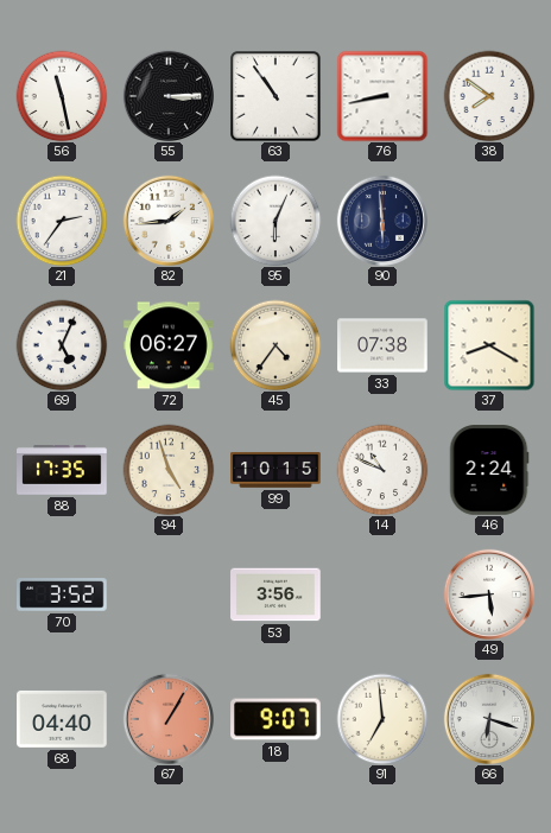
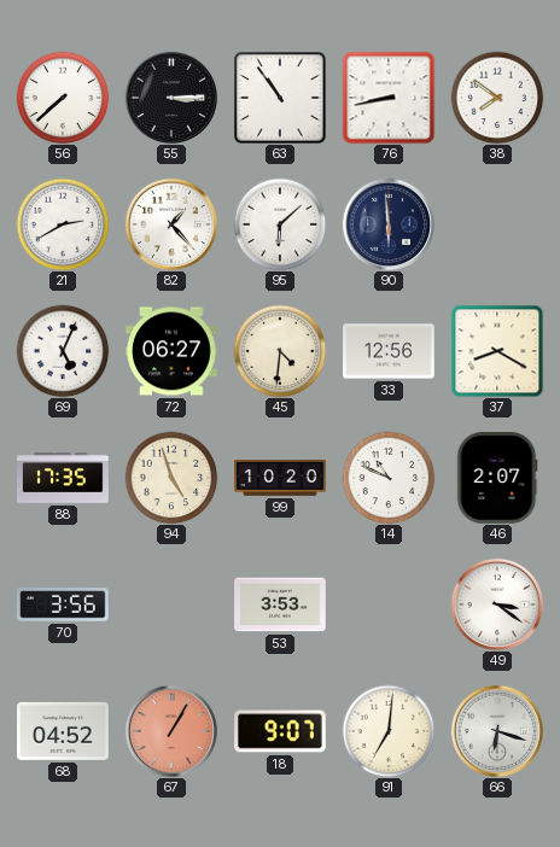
56: 11:28 -> 7:38
21: 2:36 -> 2:40
82: 1:44 -> 1:23
95: 6:04 -> 6:08
45: 4:36 -> 4:31
33: 07:38 -> 12:56
99: 10:15 -> 10:20
46: 2:24 -> 2:07
70: 3:52 -> 3:56
53: 3:56 -> 3:53
49: 5:44 -> 3:21
68: 04:40 -> 04:52
91: 6:59 -> 7:01
